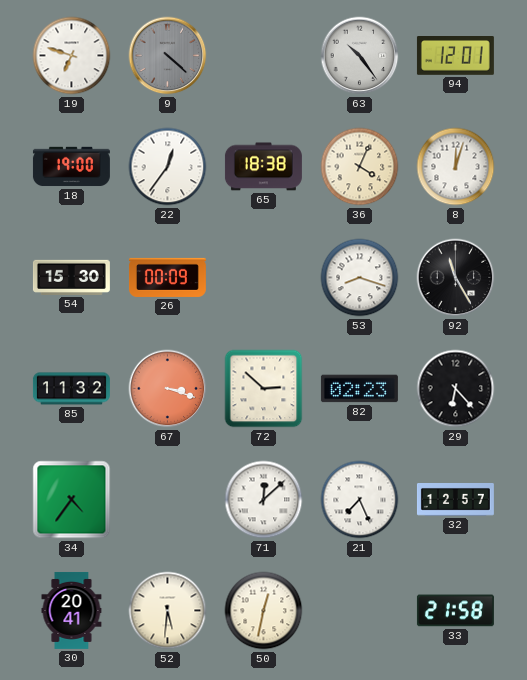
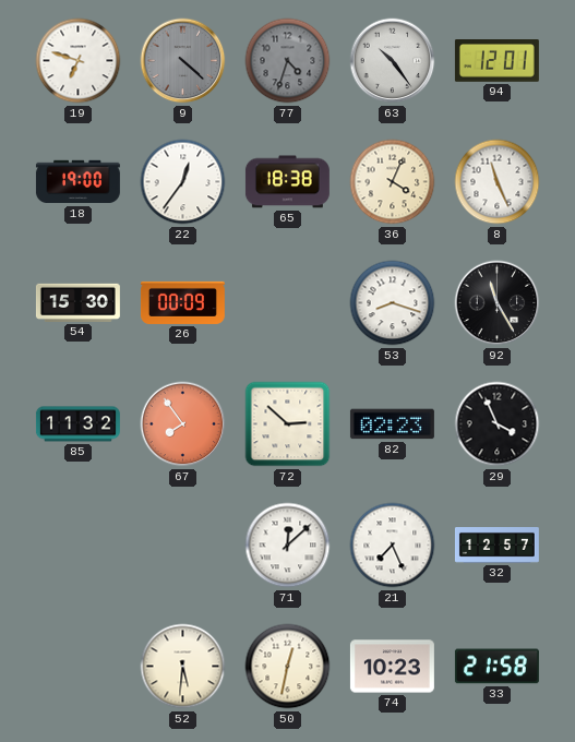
77: none -> 4:33
8: 12:03 -> 11:26
67: 3:18 -> 7:54
29: 6:23 -> 3:56
34: 4:36 -> none
30: 20:41 -> none
74: none -> 10:23
